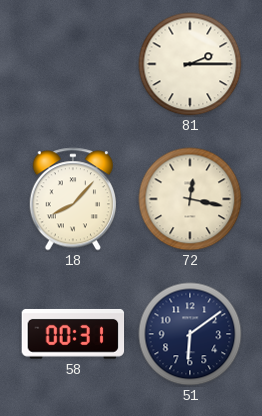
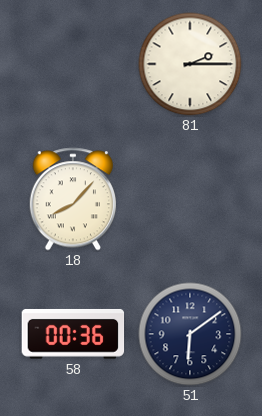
72: 12:17 -> none
58: 00:31 -> 00:36
